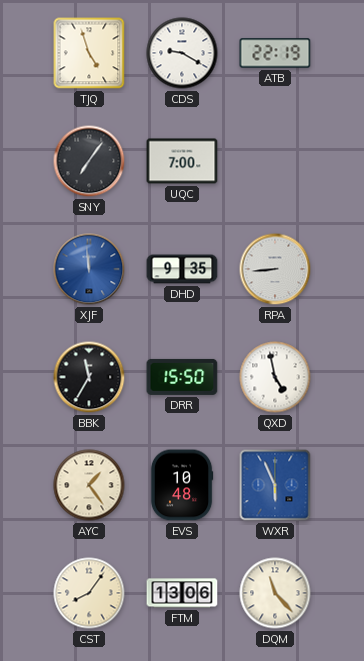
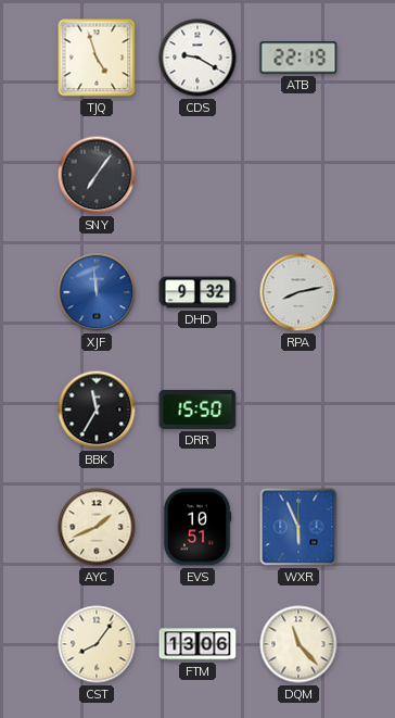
UQC: 7:00 -> none
DHD: 9:35 -> 9:32
RPA: 8:44 -> 8:13
QXD: 4:58 -> none
AYC: 1:24 -> 1:41
EVS: 10:48 -> 10:51
